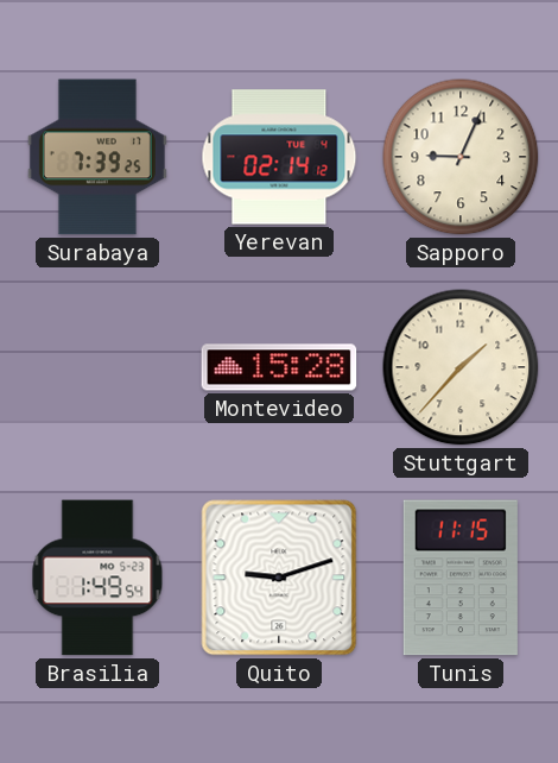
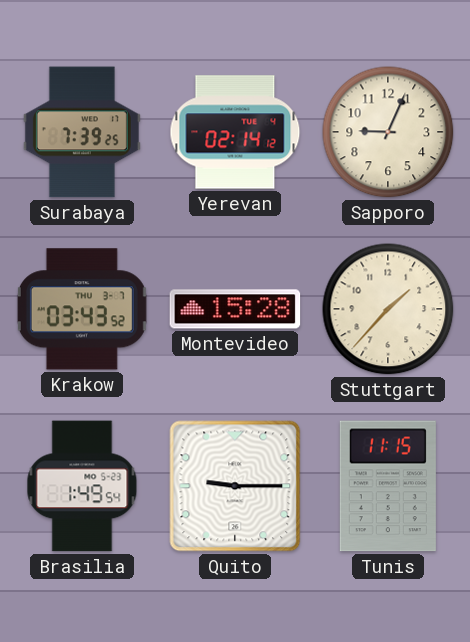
Krakow: none -> 03:43
Quito: 9:12 -> 9:15
